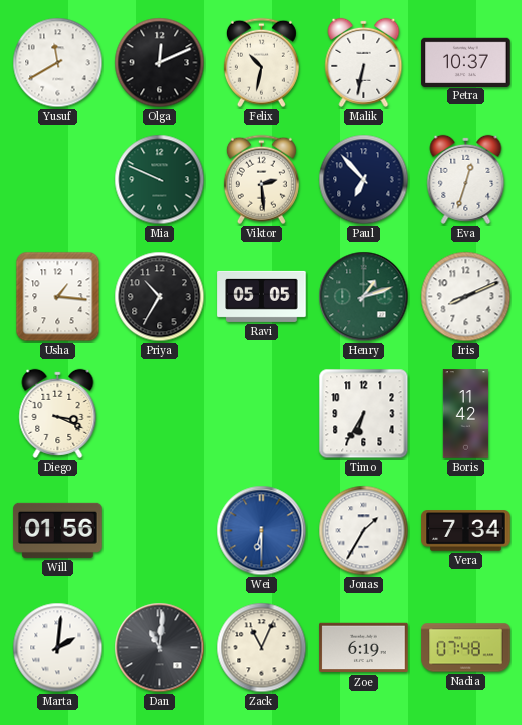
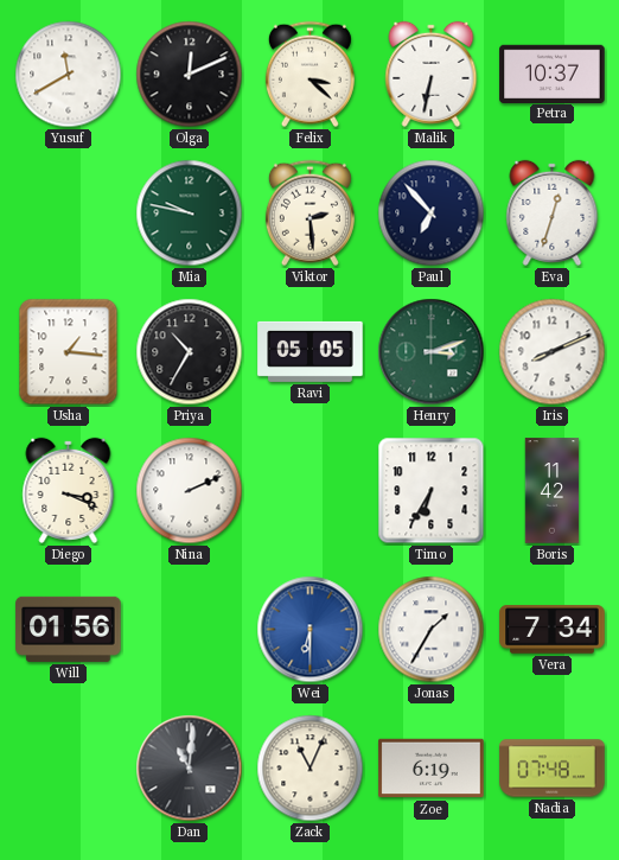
Felix: 10:32 -> 3:22
Mia: 9:49 -> 9:47
Henry: 1:12 -> 3:12
Nina: none -> 2:11
Marta: 2:01 -> none
